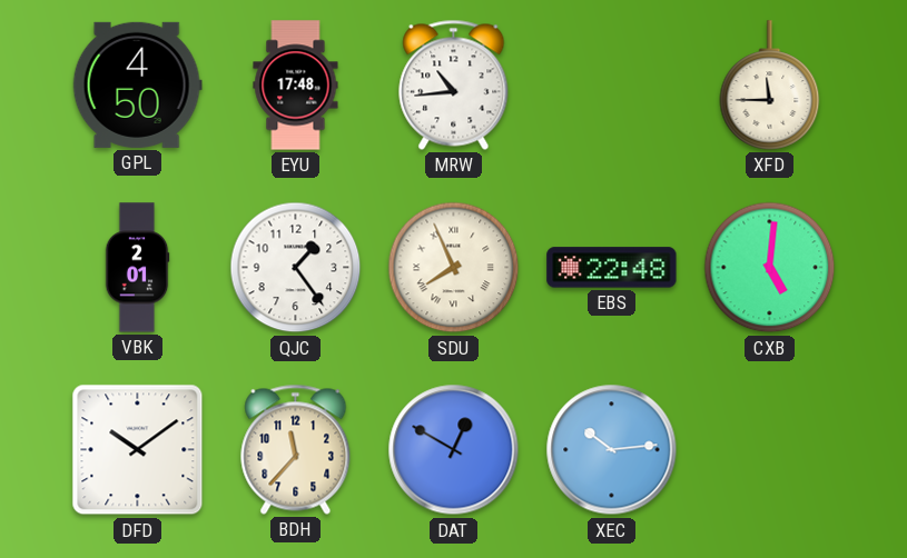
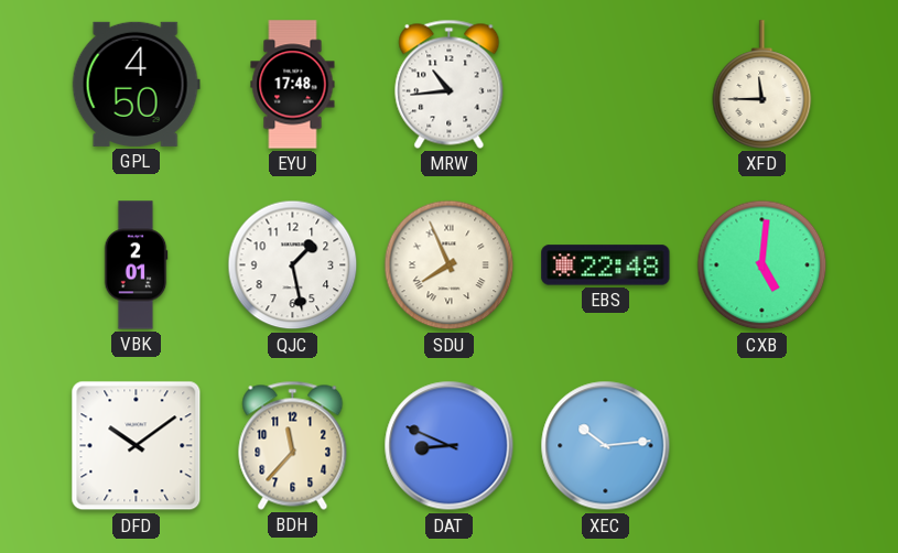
QJC: 1:24 -> 1:28
DAT: 12:50 -> 8:49
